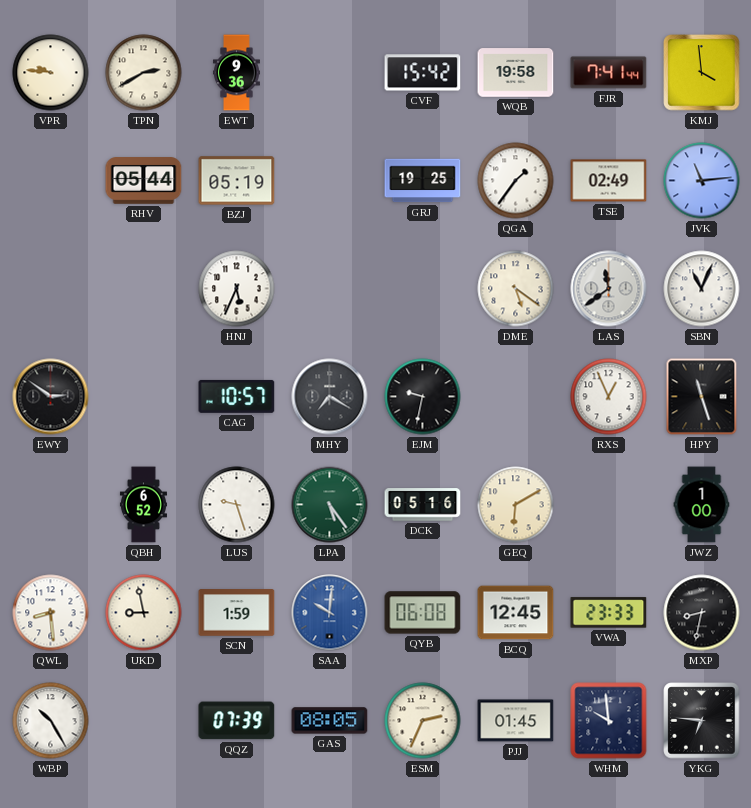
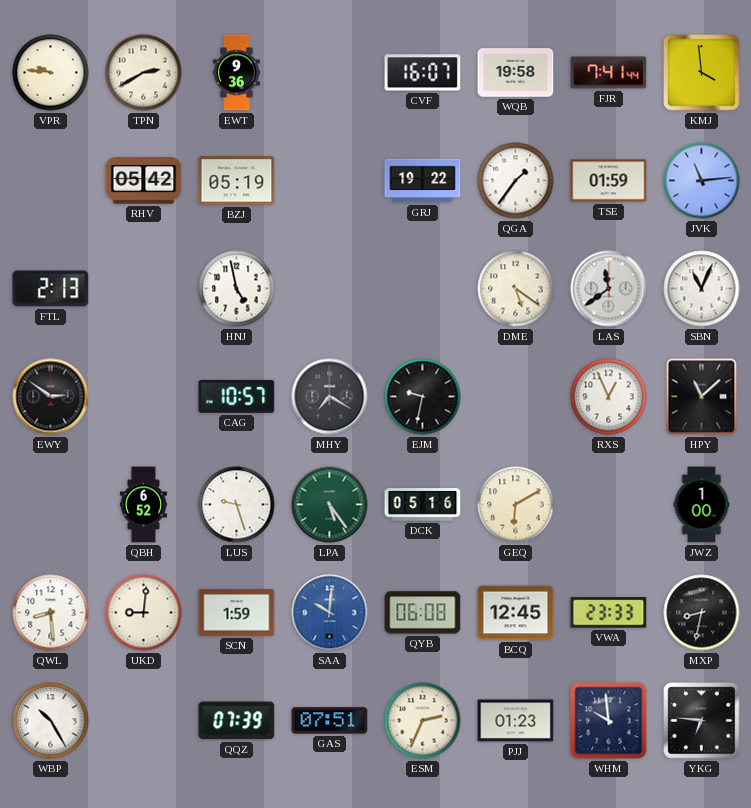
CVF: 15:42 -> 16:07
RHV: 05:44 -> 05:42
GRJ: 19:25 -> 19:22
TSE: 02:49 -> 01:59
FTL: none -> 2:13
HNJ: 5:34 -> 4:58
HPY: 11:27 -> 11:08
UKD: 8:58 -> 9:01
GAS: 08:05 -> 07:51
PJJ: 01:45 -> 01:23
